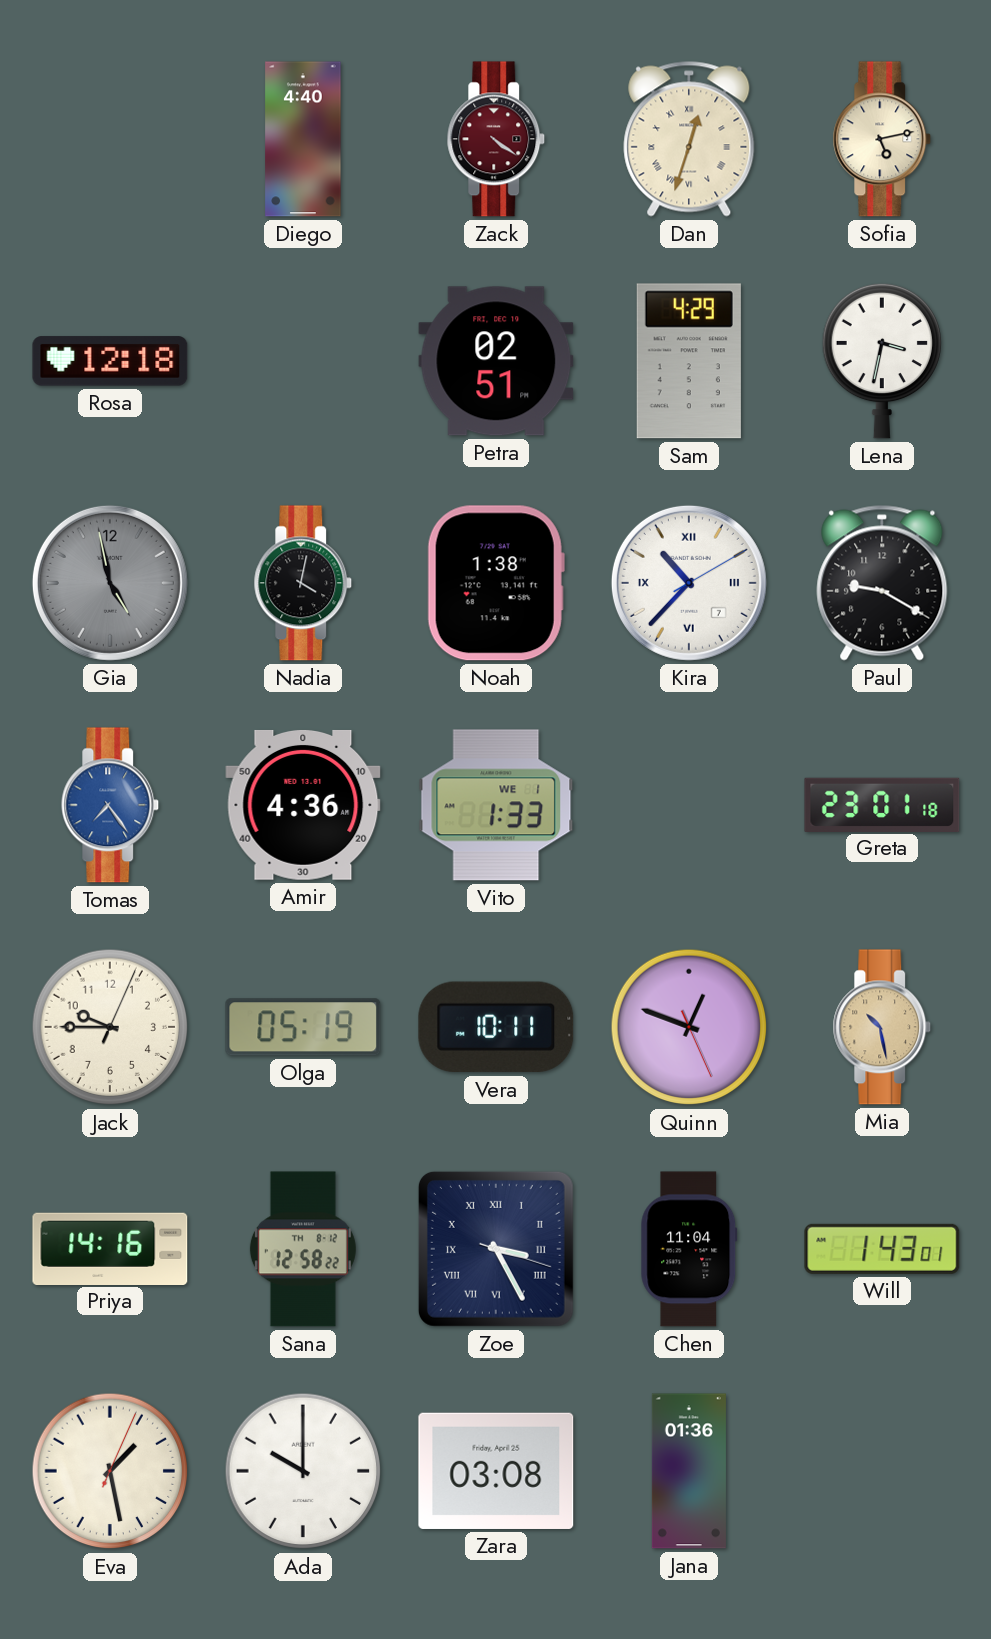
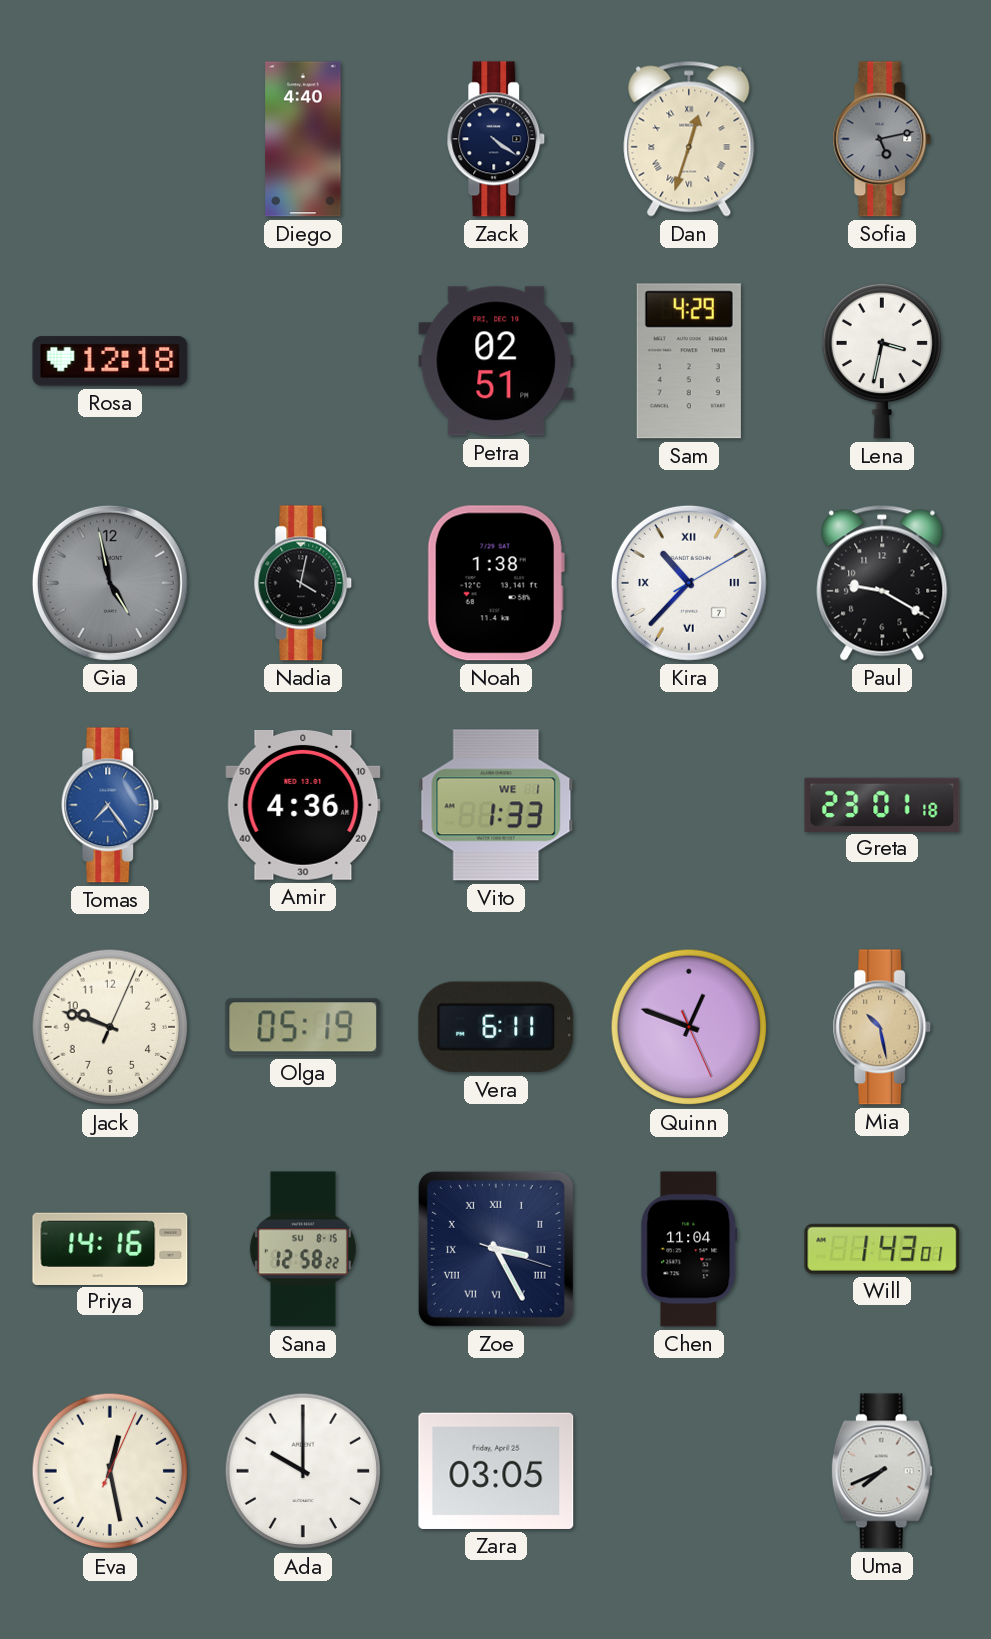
Zack dial: burgundy -> navy
Sofia dial: cream -> grey
Jack: 9:45 -> 9:48
Vera: 10:11 -> 6:11
Sana date: TH 8-12 -> SU 8-15
Eva: 1:28 -> 12:28
Zara: 03:08 -> 03:05
Jana: 01:36 -> none
Uma: none -> 7:41
